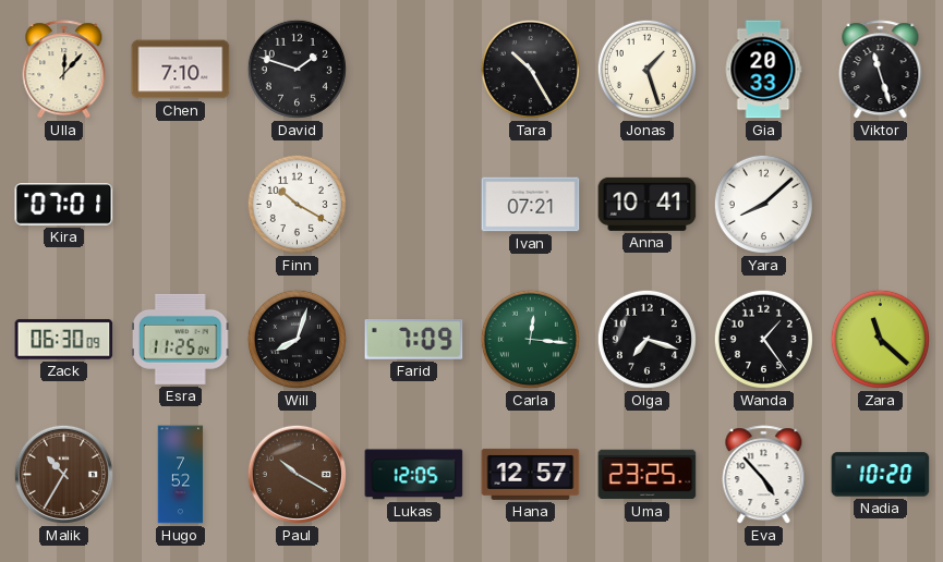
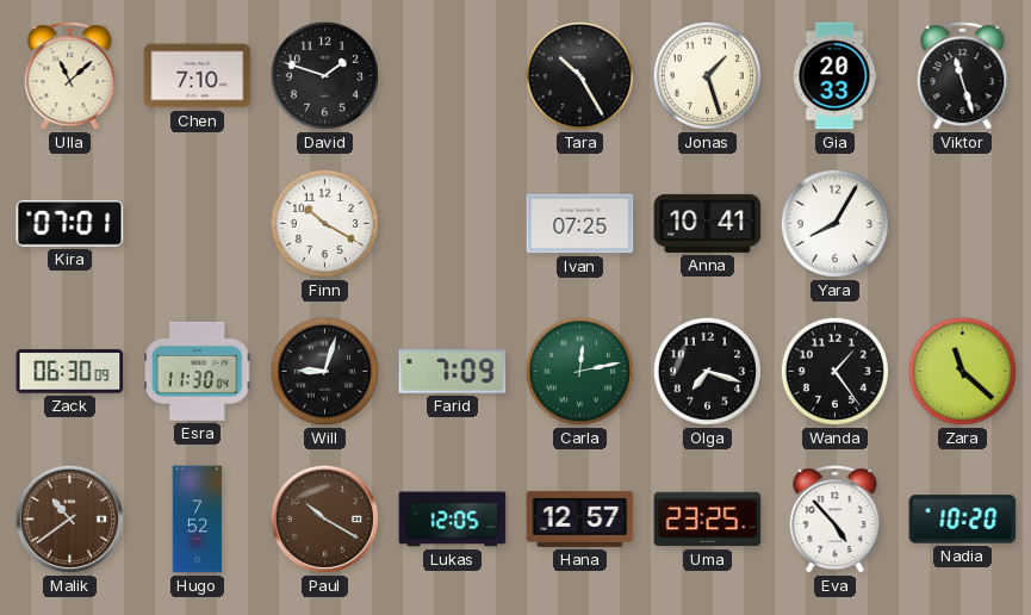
Ulla: 12:07 -> 11:08
Ivan: 07:21 -> 07:25
Yara: 8:08 -> 8:05
Esra: 11:25 -> 11:30
Will: 8:03 -> 9:03
Carla: 12:16 -> 12:13
Malik: 10:35 -> 10:39
